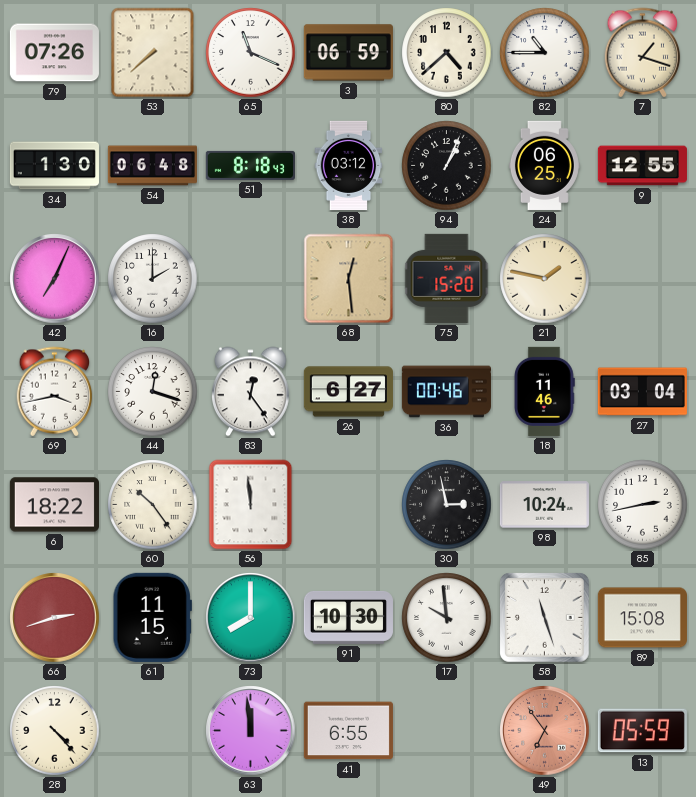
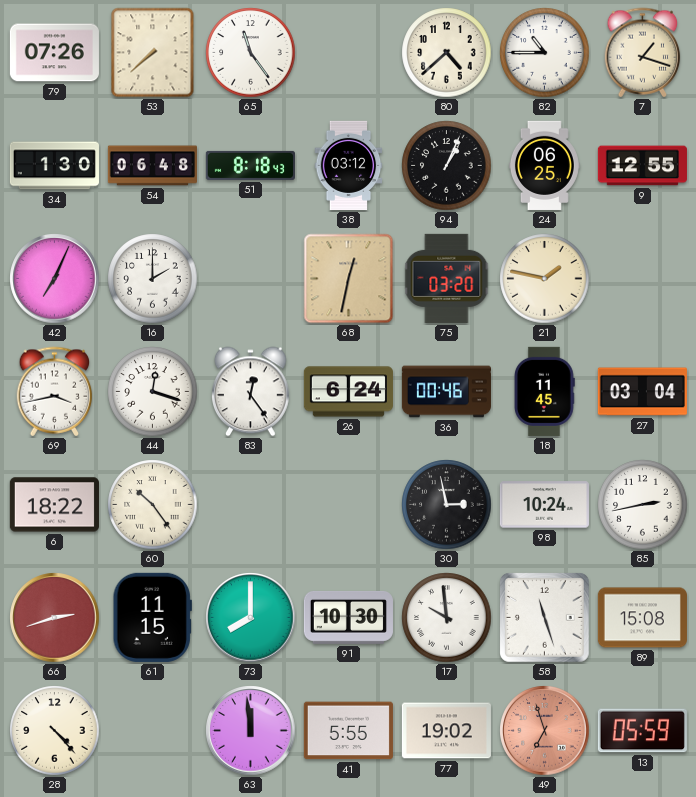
65: 11:19 -> 11:24
3: 06:59 -> none
68: 12:29 -> 12:32
75: 15:20 -> 03:20
26: 6:27 -> 6:24
18: 11:46 -> 11:45
56: 11:59 -> none
41: 6:55 -> 5:55
77: none -> 19:02
49: 6:54 -> 6:57
